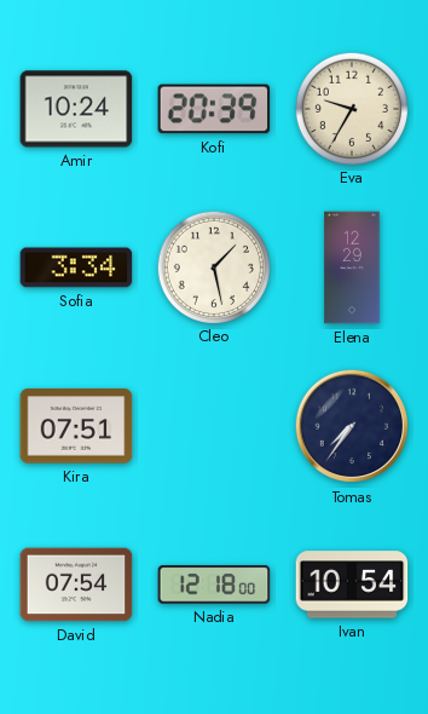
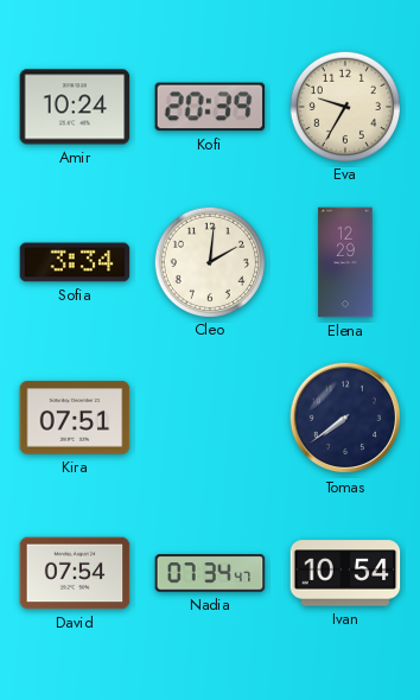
Cleo: 1:28 -> 2:01
Tomas: 7:36 -> 7:39
Nadia: 12:18 -> 07:34
